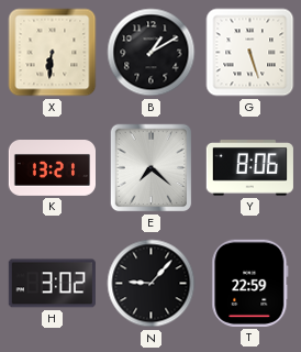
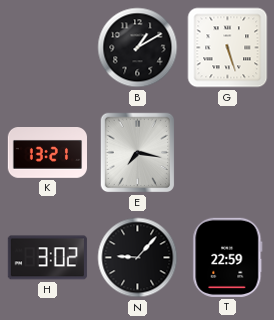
X: 6:31 -> none
E: 7:22 -> 7:17
Y: 8:06 -> none
